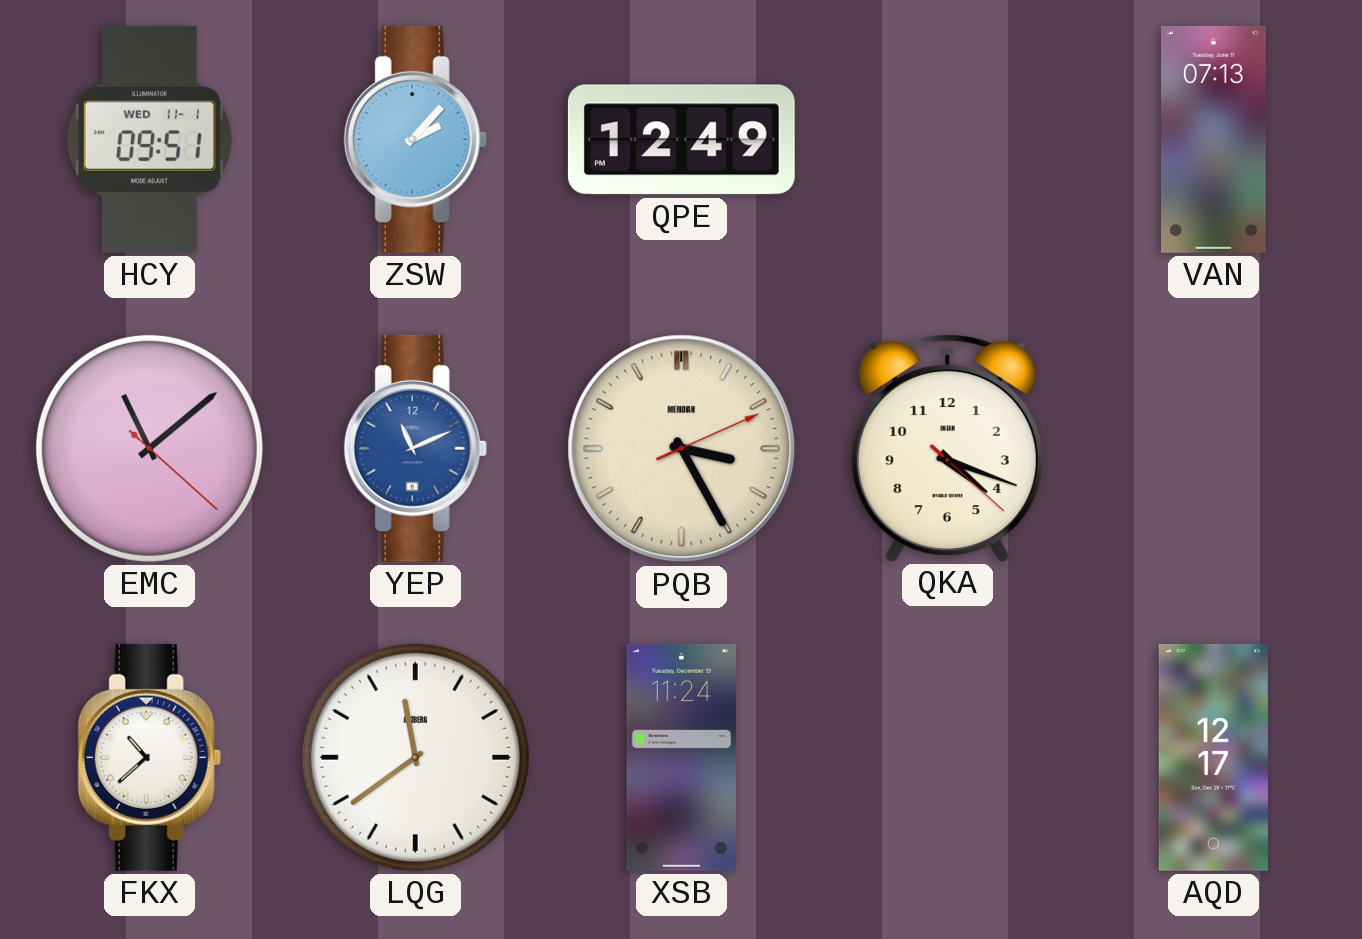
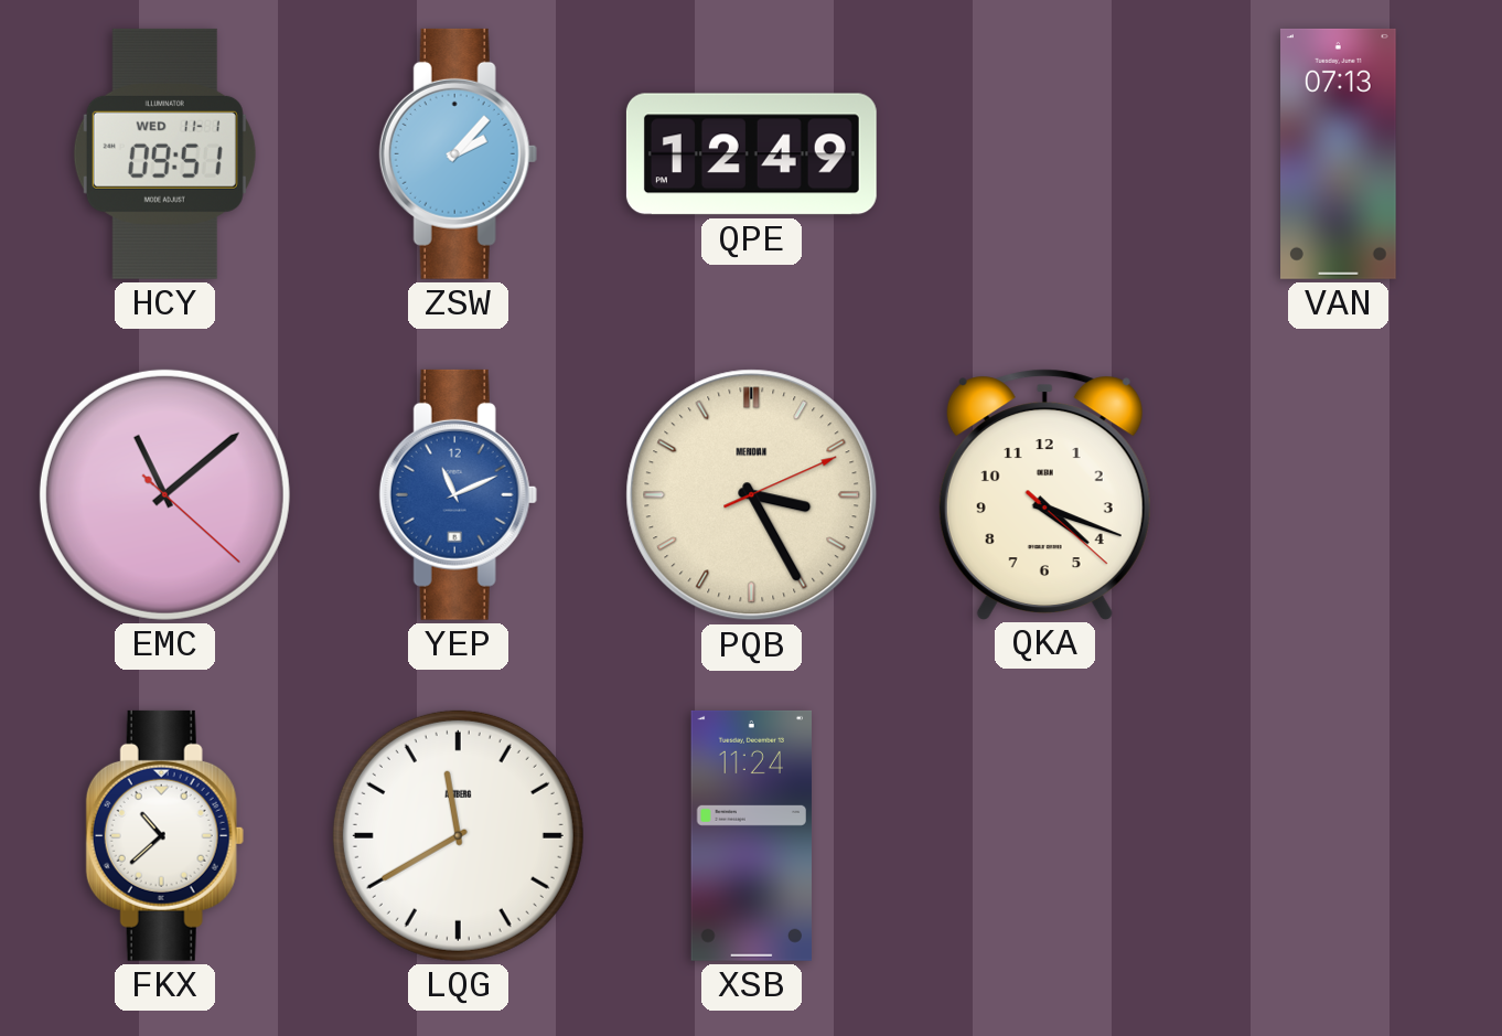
LQG: 11:39 -> 11:40
AQD: 12:17 -> none
